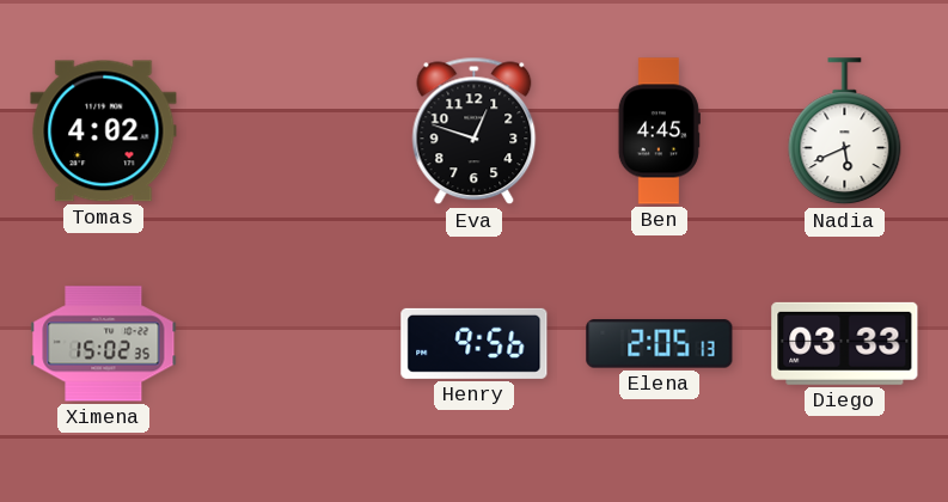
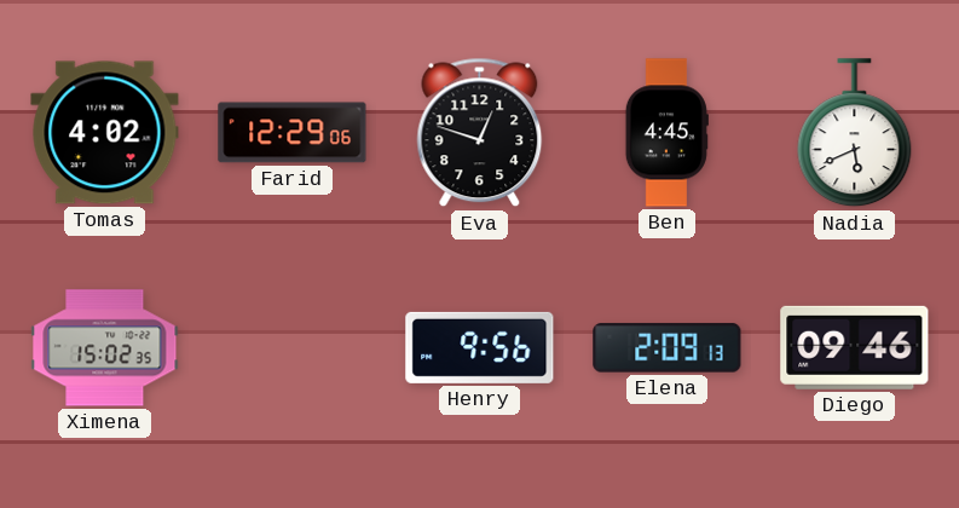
Farid: none -> 12:29
Elena: 2:05 -> 2:09
Diego: 03:33 -> 09:46
